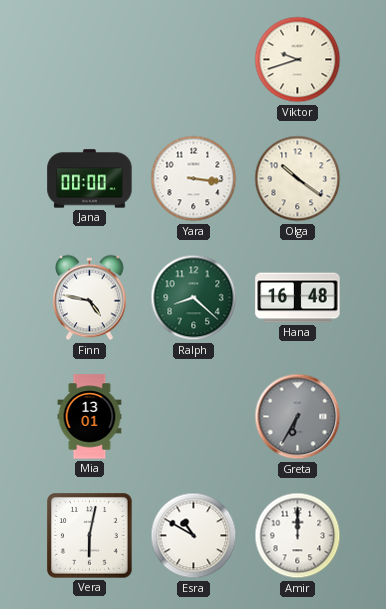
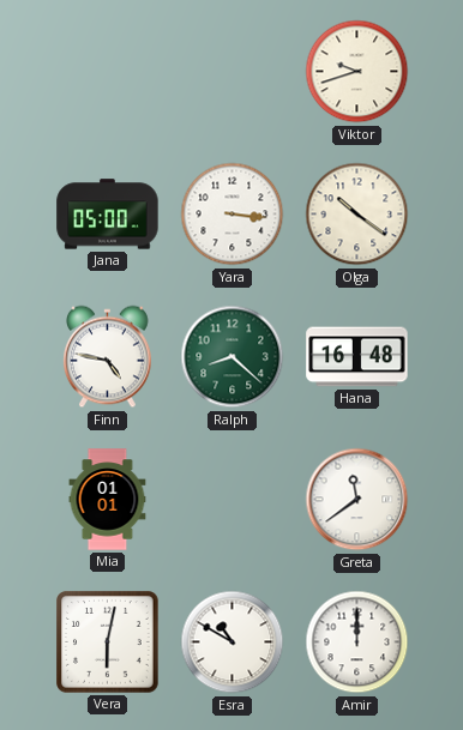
Jana: 00:00 -> 05:00
Mia: 13:01 -> 01:01
Greta: 6:35 -> 11:39
Greta dial: grey -> white
